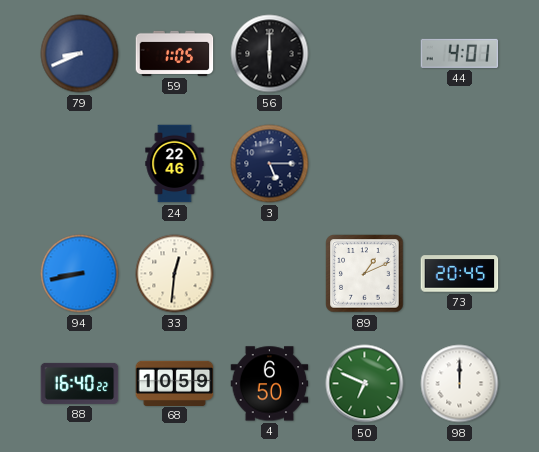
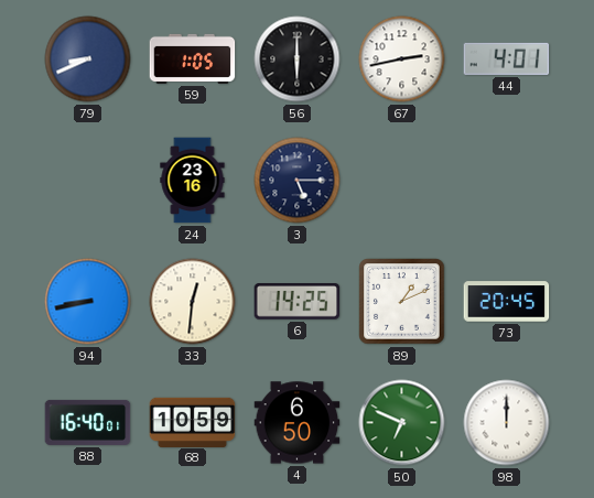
67: none -> 2:43
24: 22:46 -> 23:16
6: none -> 14:25
88: 16:40:22 -> 16:40:01
